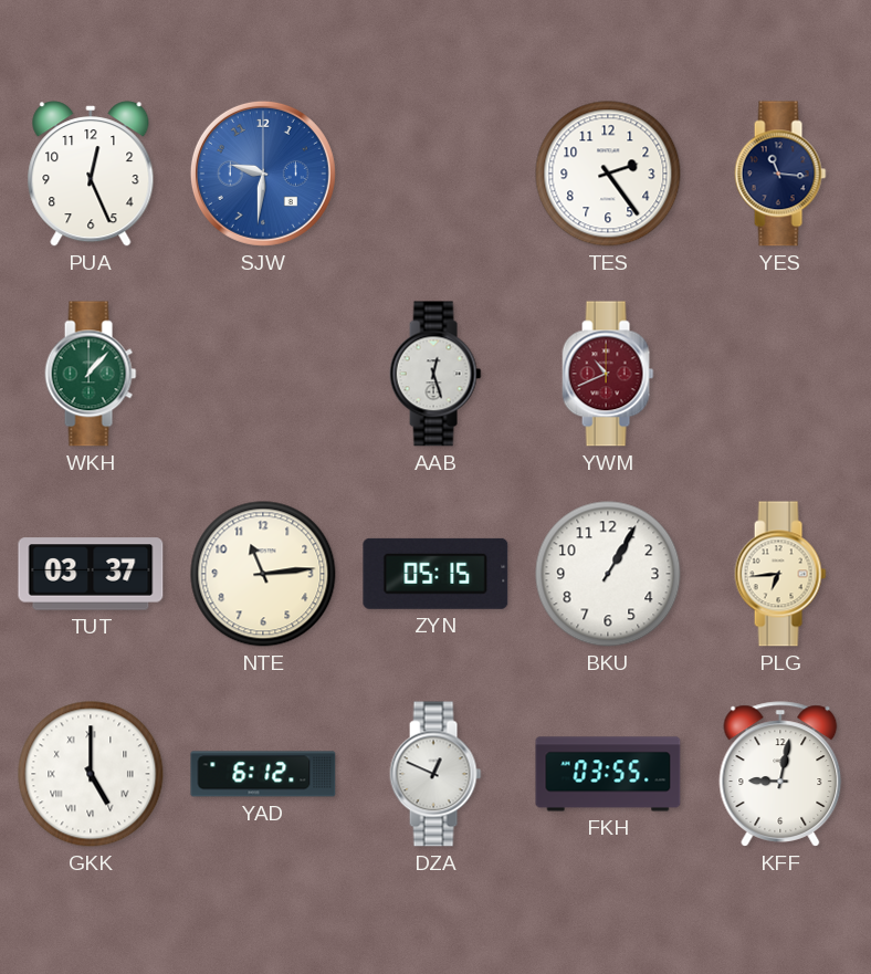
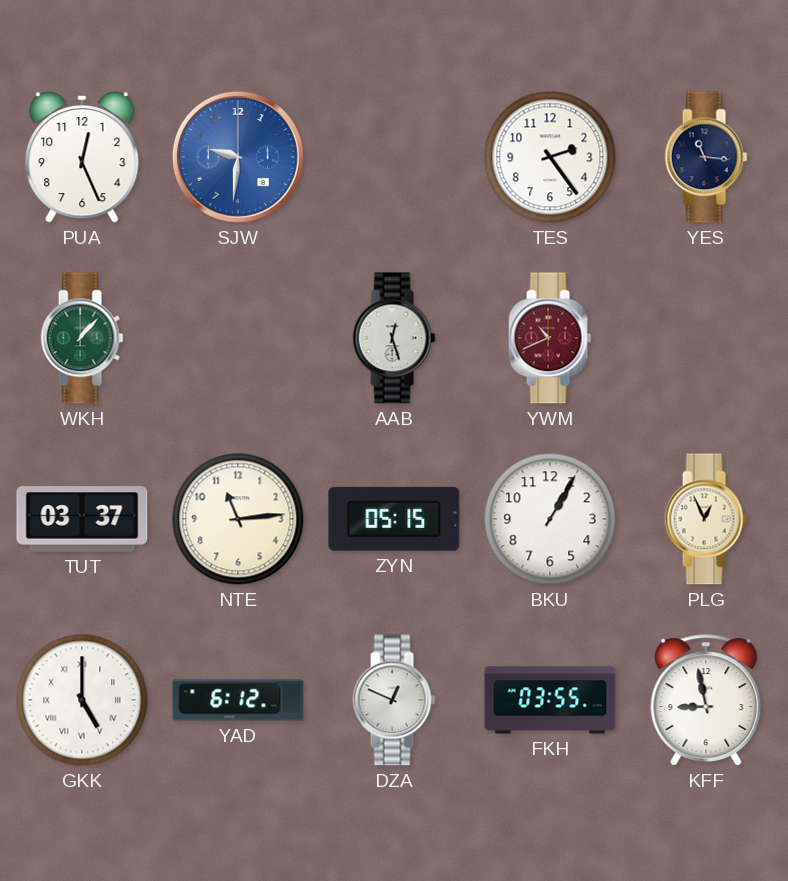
PLG: 6:44 -> 12:56
KFF: 9:02 -> 8:58
